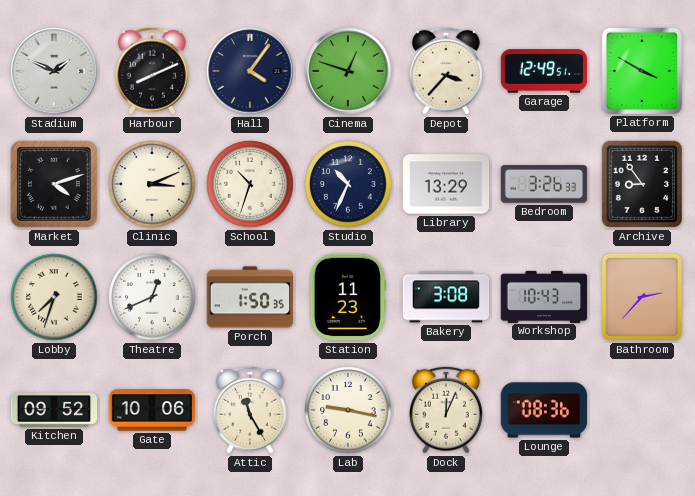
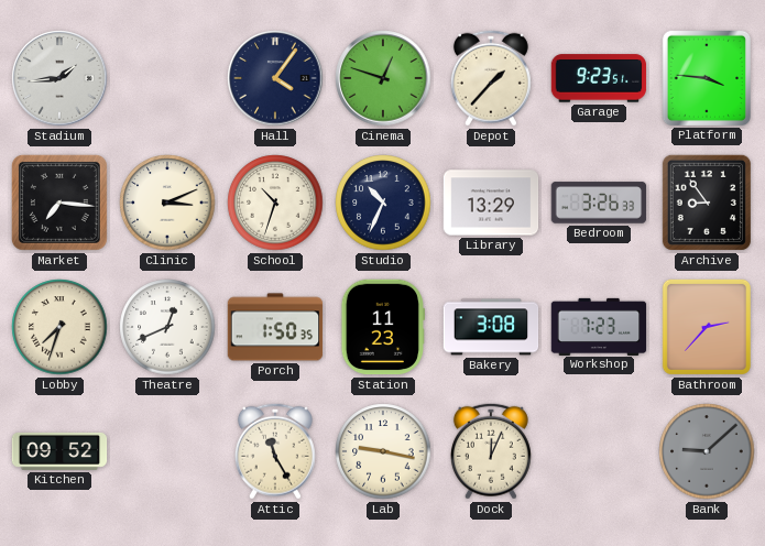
Stadium: 1:49 -> 1:44
Harbour: 8:11 -> none
Depot: 3:37 -> 1:37
Garage: 12:49 -> 9:23
Platform: 3:50 -> 3:46
Market: 4:12 -> 7:16
Workshop: 10:43 -> 7:23
Gate: 10:06 -> none
Lounge: 08:36 -> none
Bank: none -> 9:08
